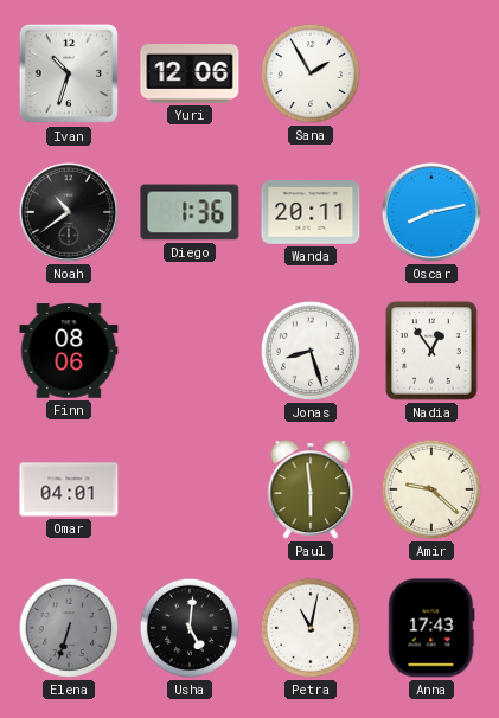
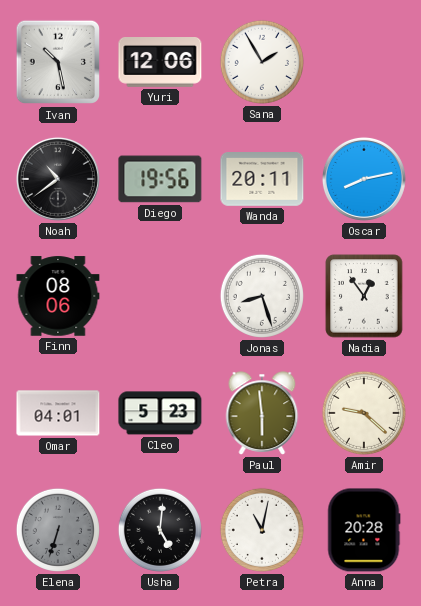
Ivan: 10:33 -> 10:28
Diego: 1:36 -> 19:56
Cleo: none -> 5:23
Anna: 17:43 -> 20:28
